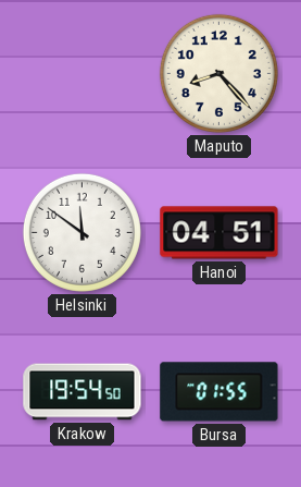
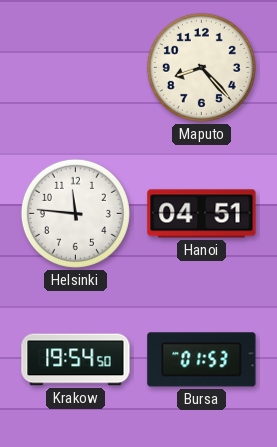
Helsinki: 11:51 -> 11:46
Bursa: 01:55 -> 01:53
